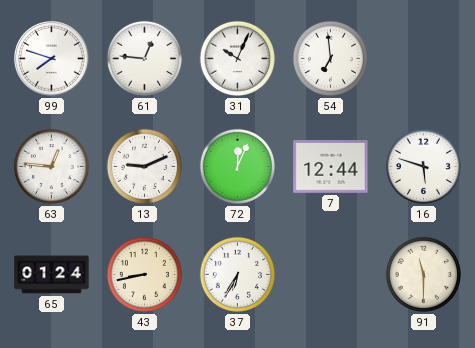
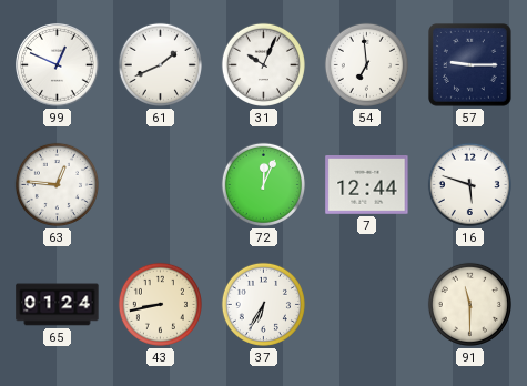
99: 7:48 -> 12:49
61: 12:46 -> 1:41
57: none -> 9:15
13: 9:11 -> none
